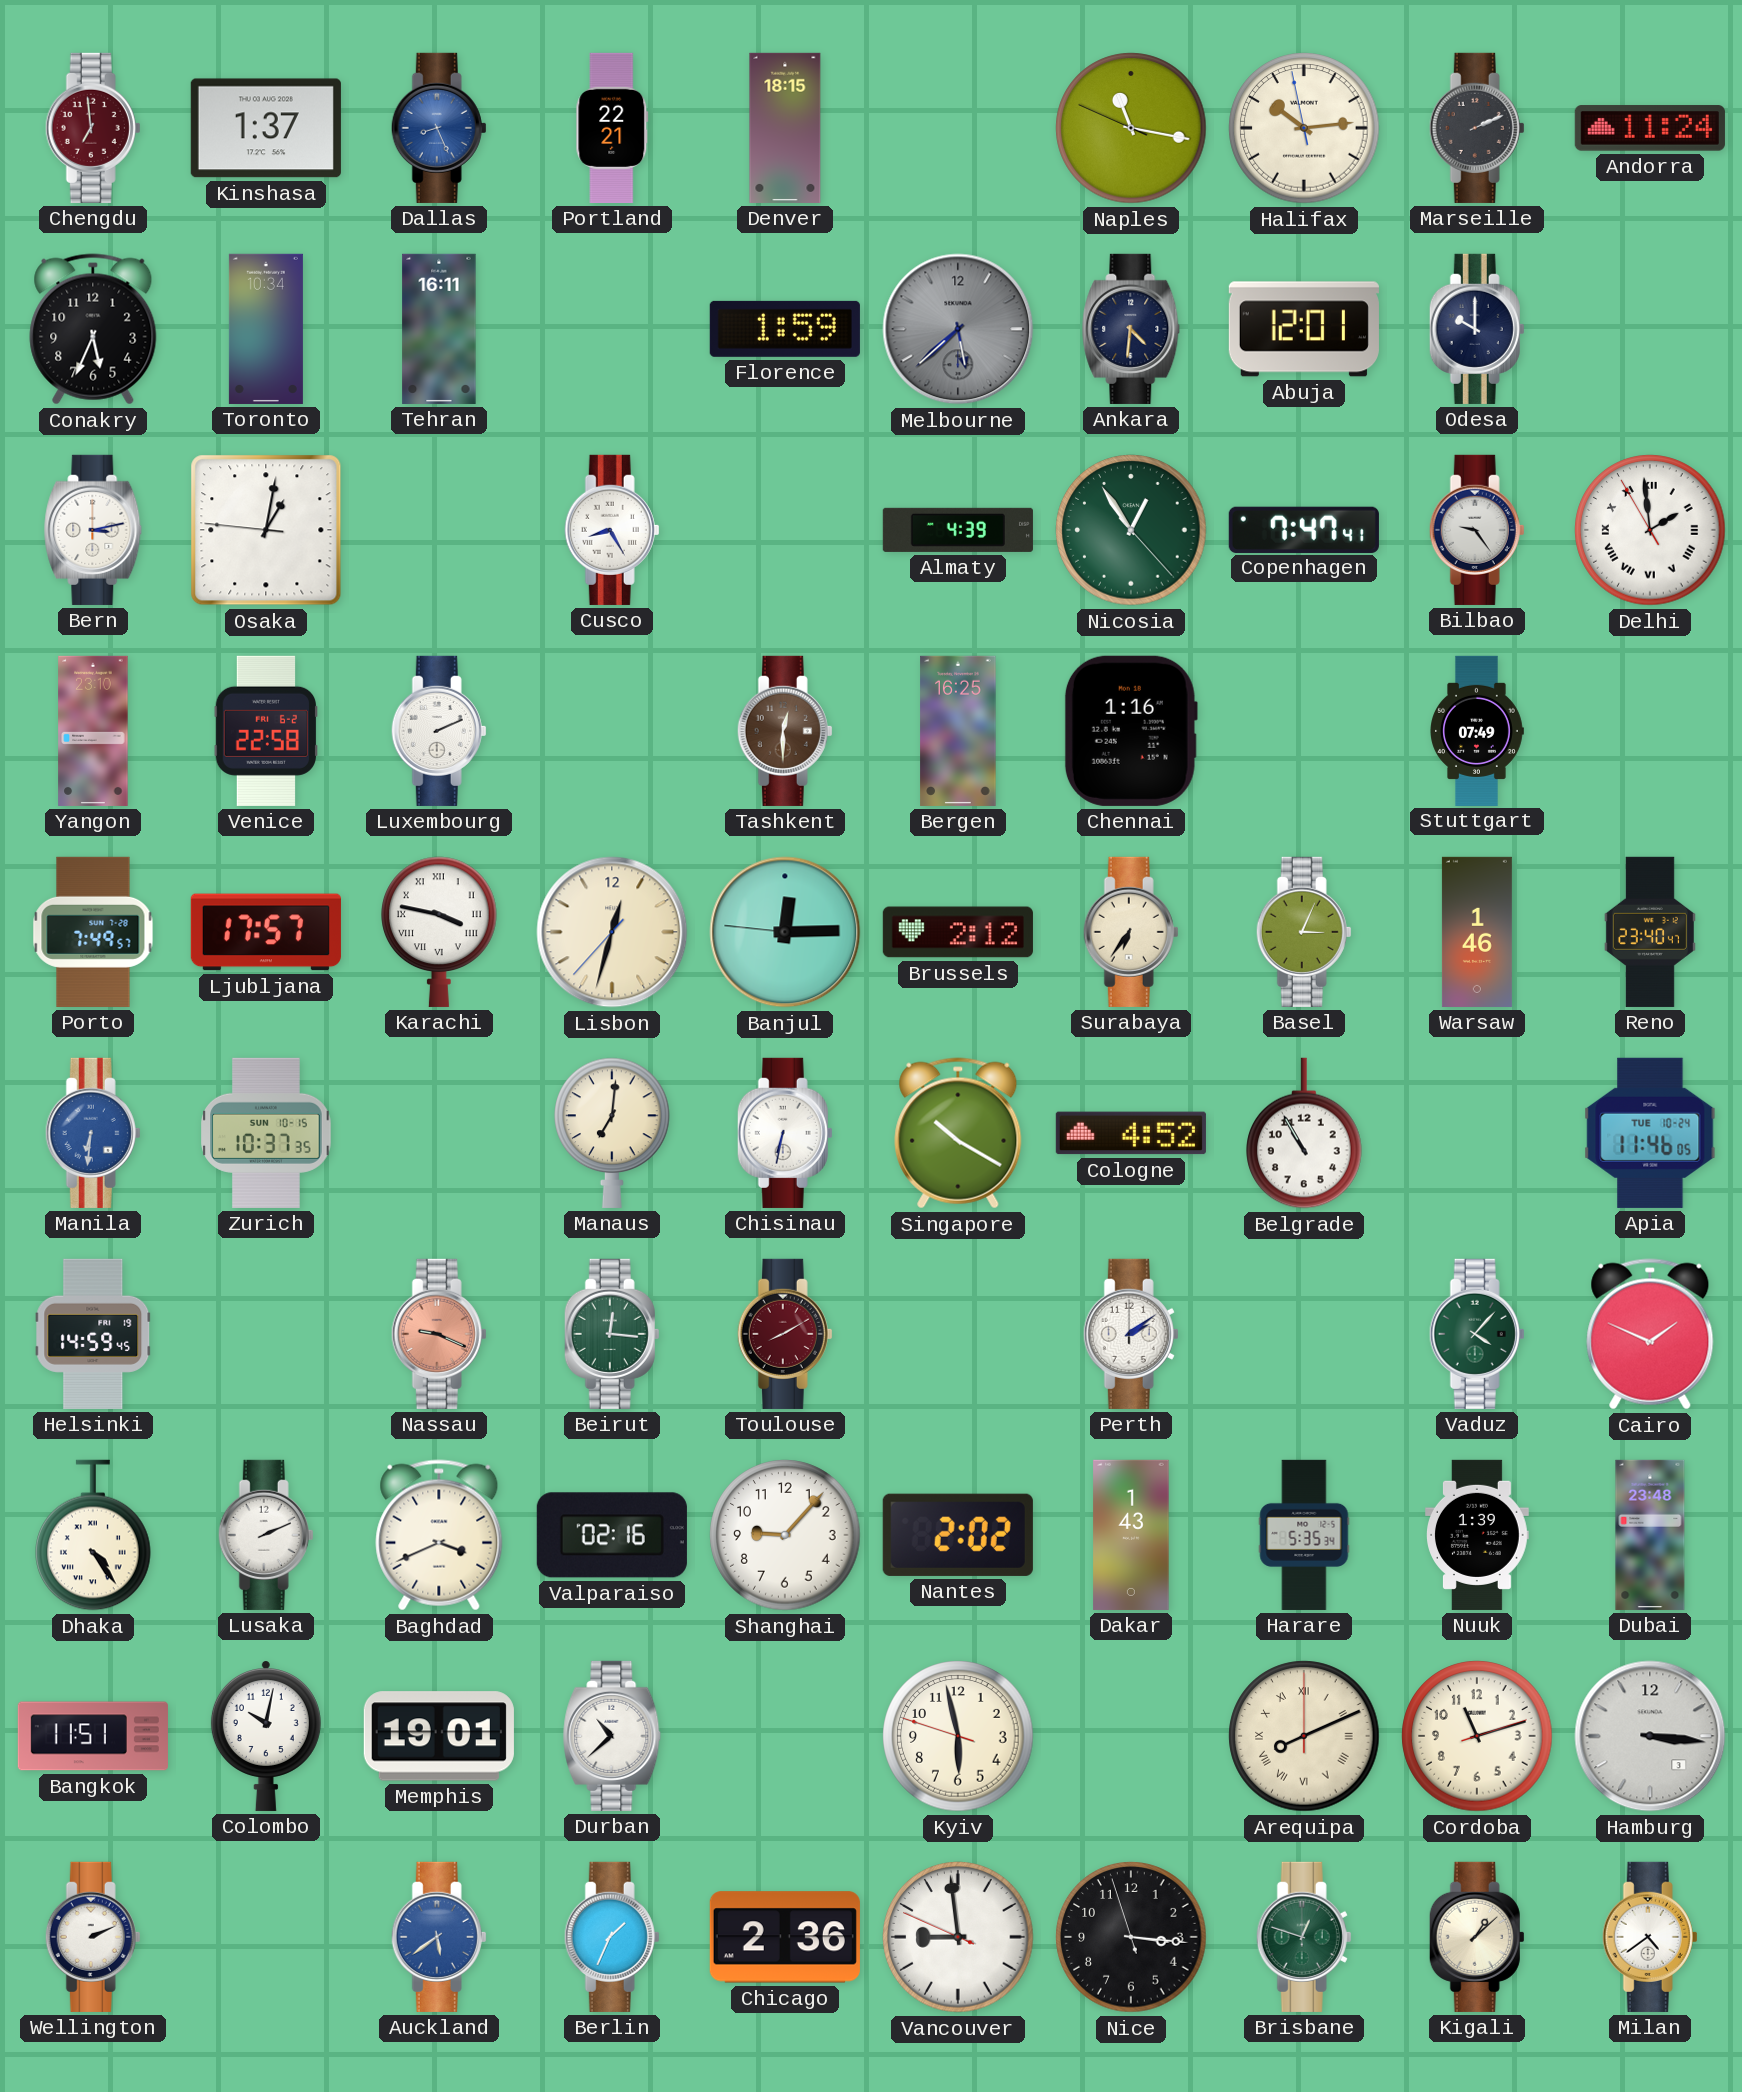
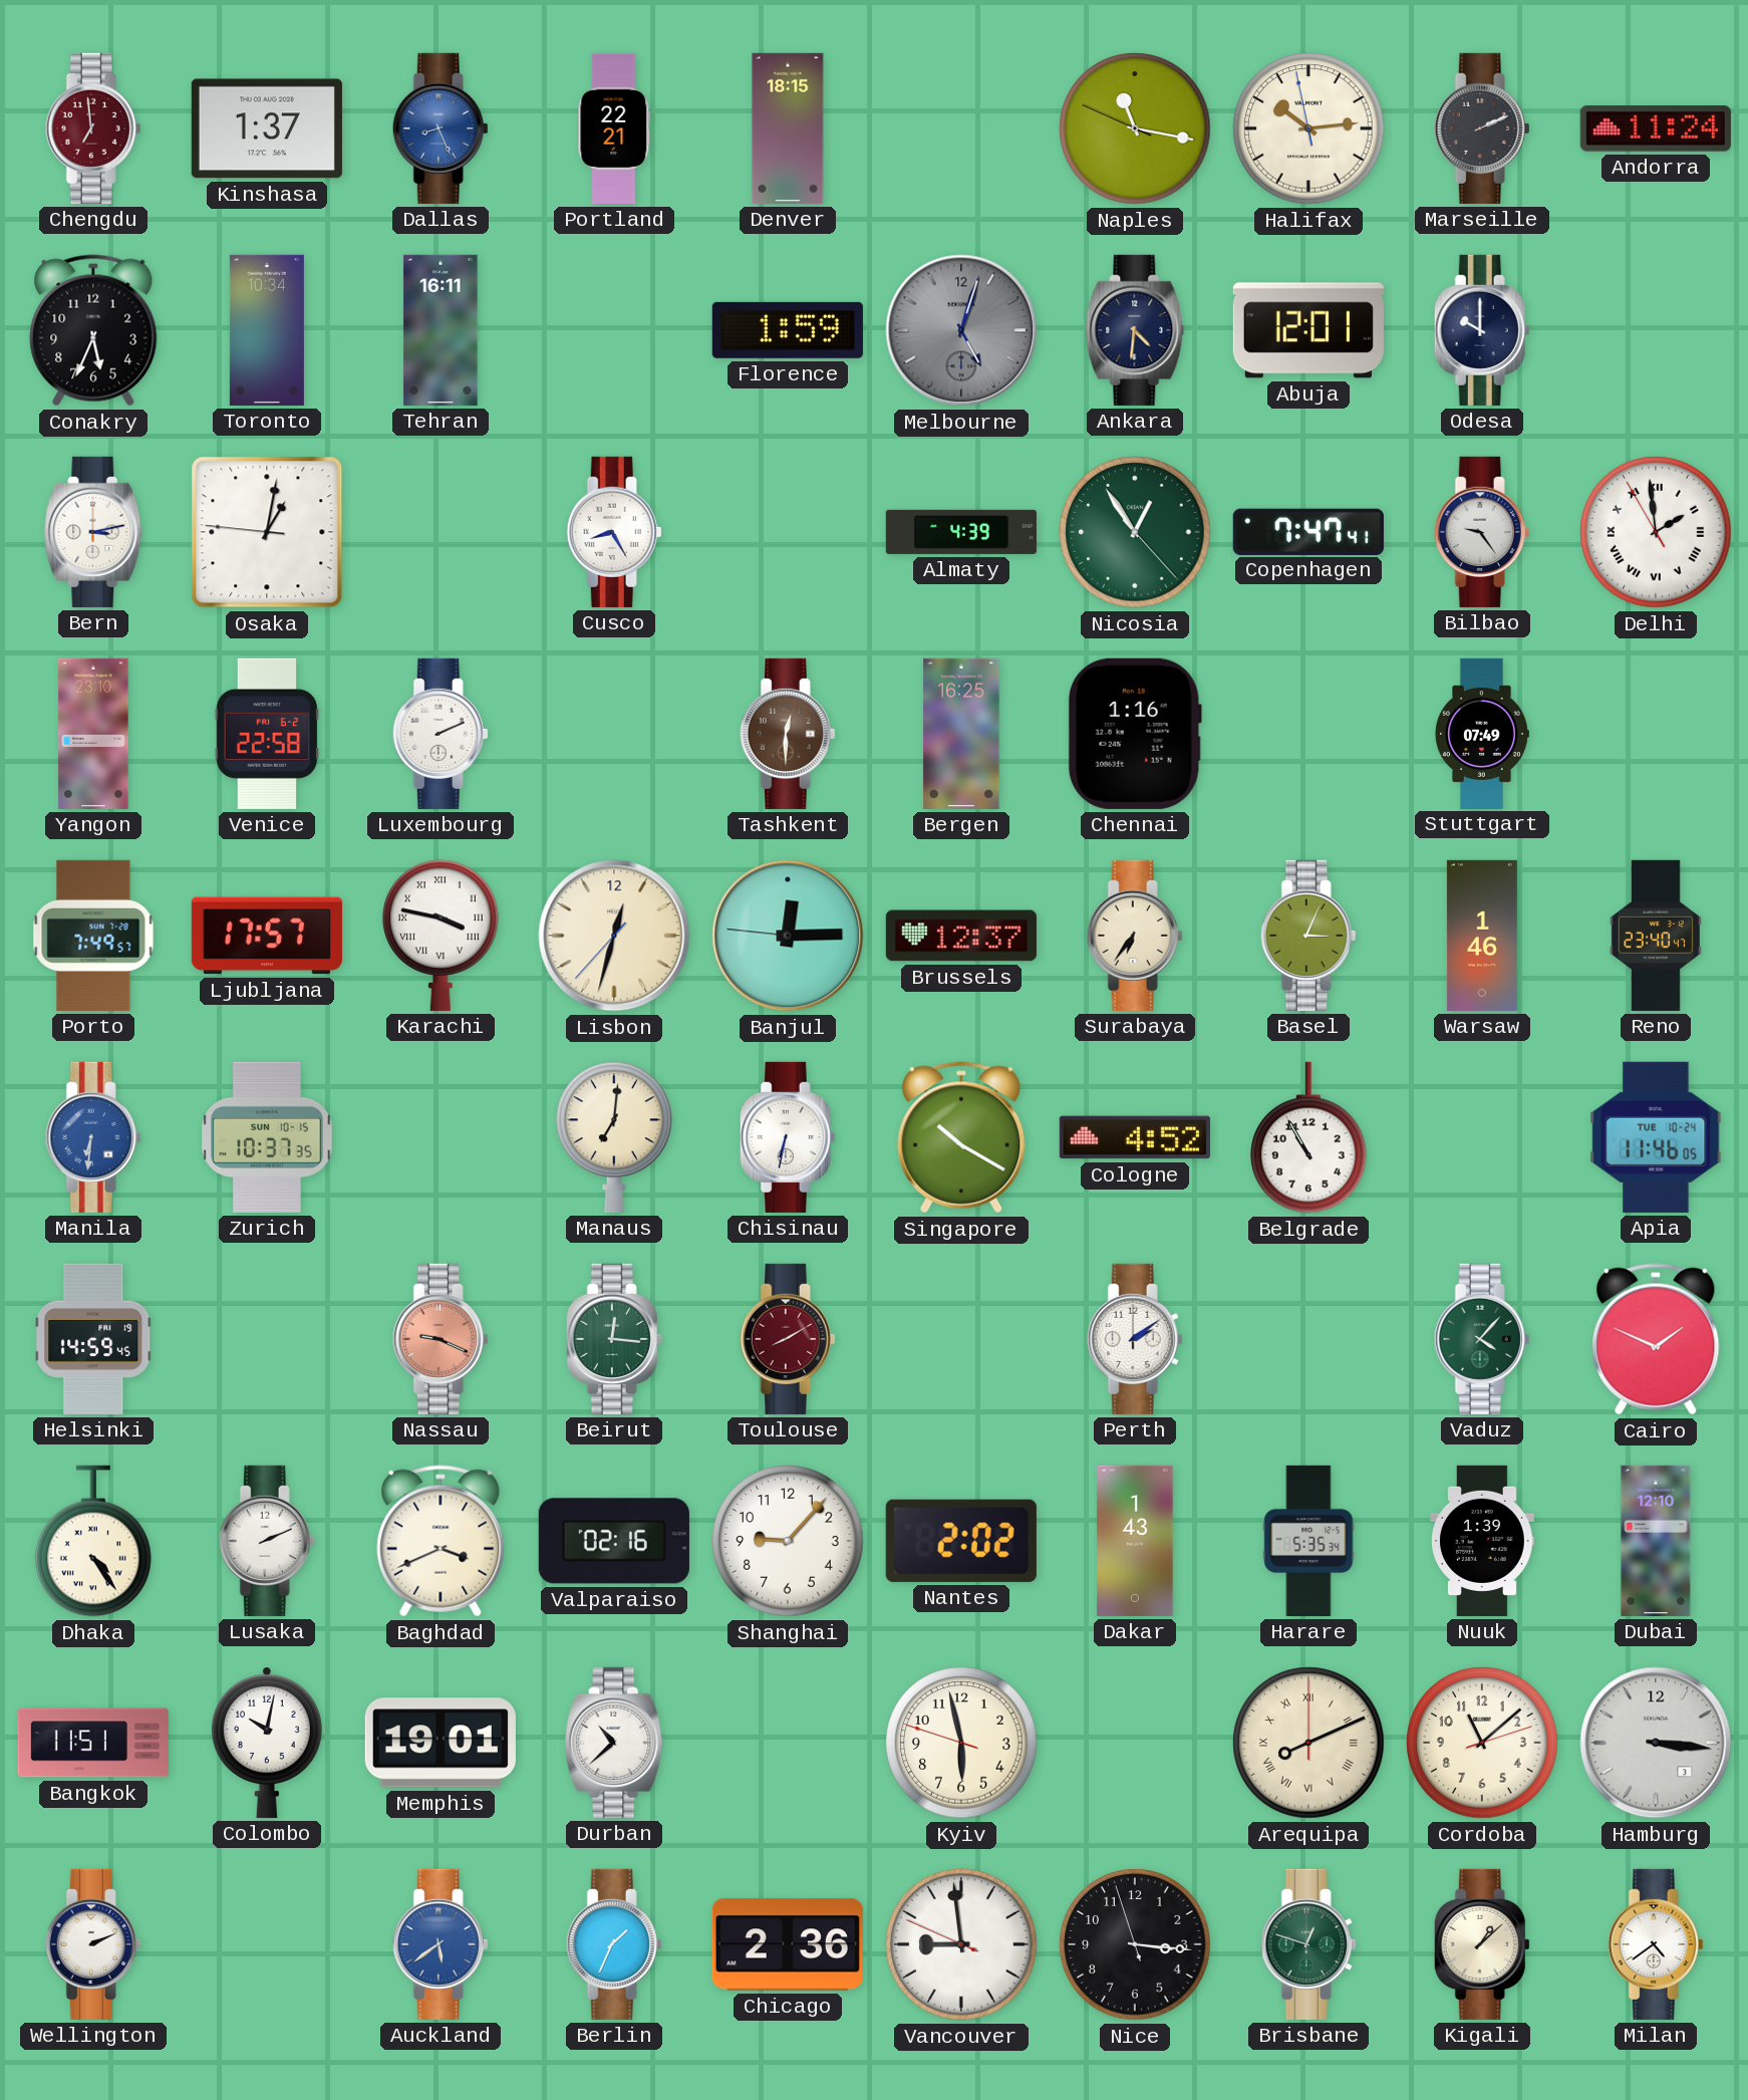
Melbourne: 5:38 -> 5:03
Brussels: 2:12 -> 12:37
Dubai: 23:48 -> 12:10
Cordoba: 11:12 -> 11:08
